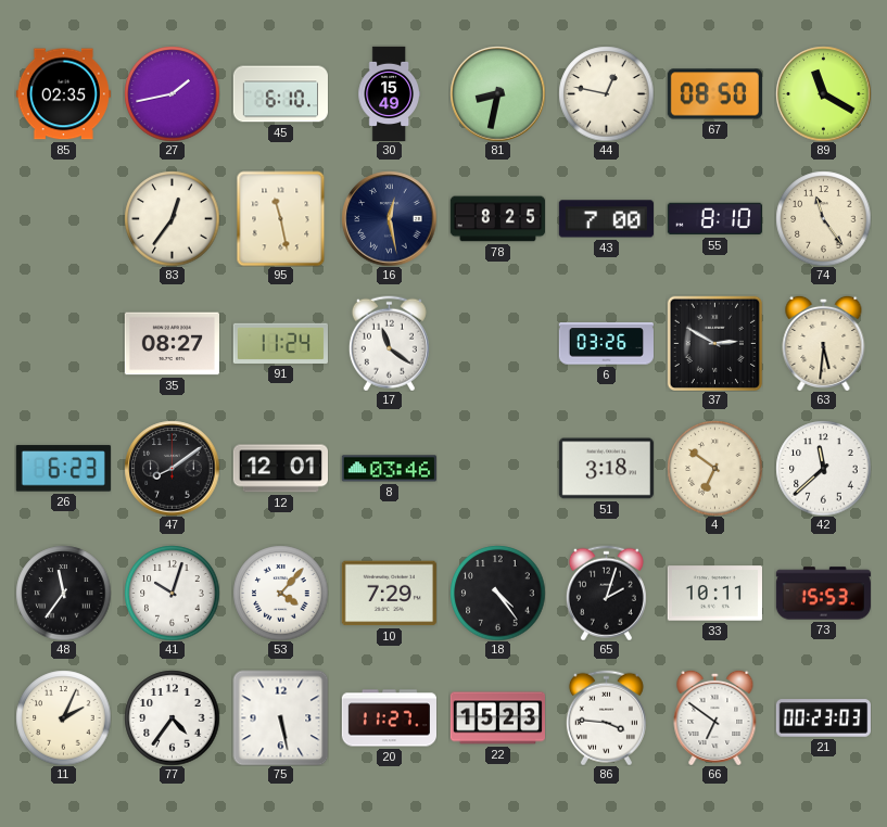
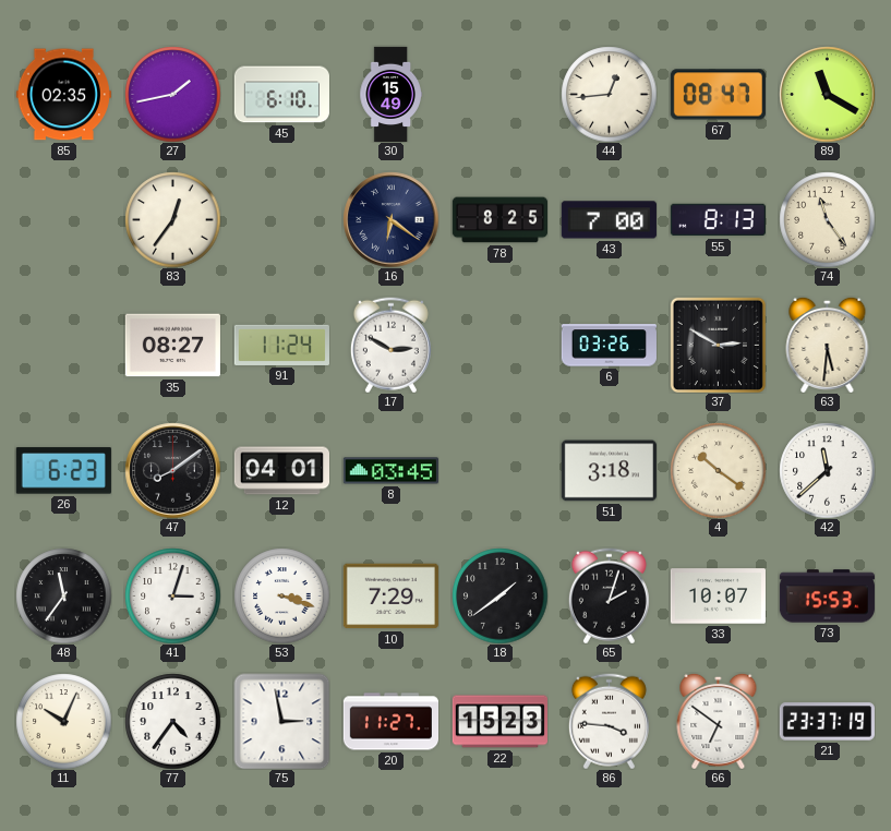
81: 8:32 -> none
44: 12:47 -> 12:44
67: 08:50 -> 08:47
95: 11:28 -> none
16: 12:28 -> 6:21
55: 8:10 -> 8:13
17: 11:21 -> 2:50
12: 12:01 -> 04:01
8: 03:46 -> 03:45
4: 6:51 -> 10:21
41: 10:03 -> 3:03
53: 4:07 -> 3:18
18: 4:24 -> 1:39
33: 10:11 -> 10:07
11: 2:04 -> 10:04
75: 5:28 -> 2:58
21: 00:23 -> 23:37
